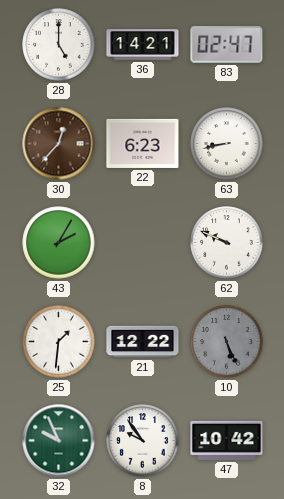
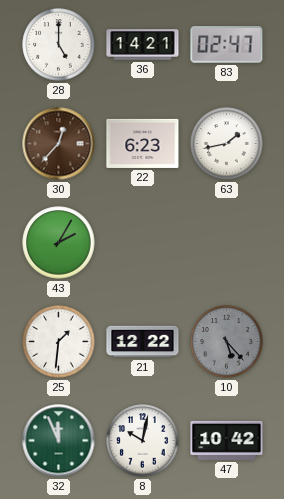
63: 8:43 -> 1:43
62: 9:49 -> none
10: 5:26 -> 5:23
32: 9:56 -> 11:56
8: 9:54 -> 10:02
